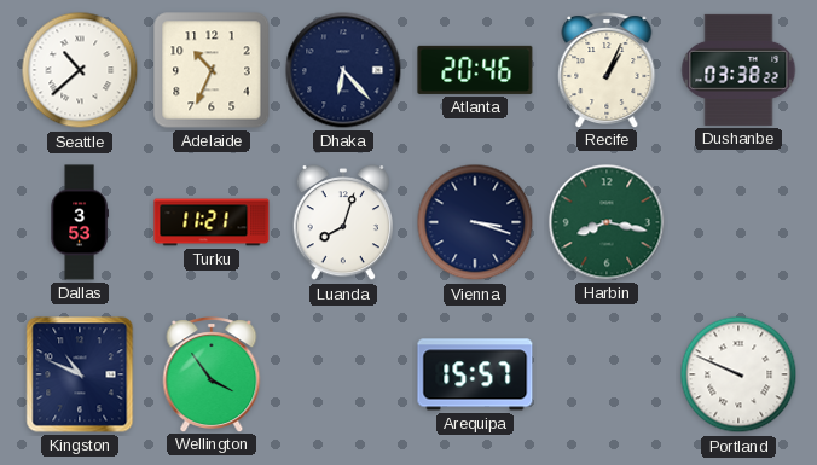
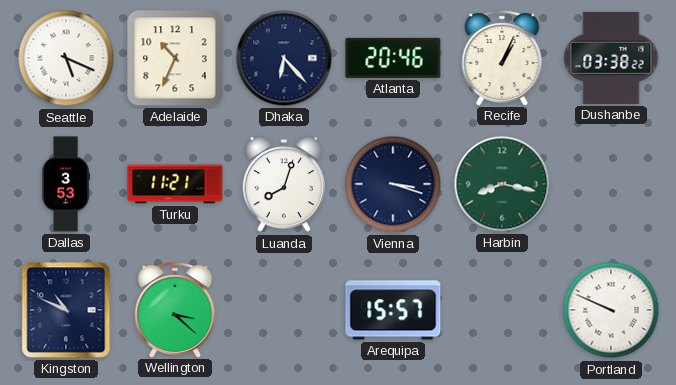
Seattle: 10:38 -> 5:19
Wellington: 3:54 -> 3:22
